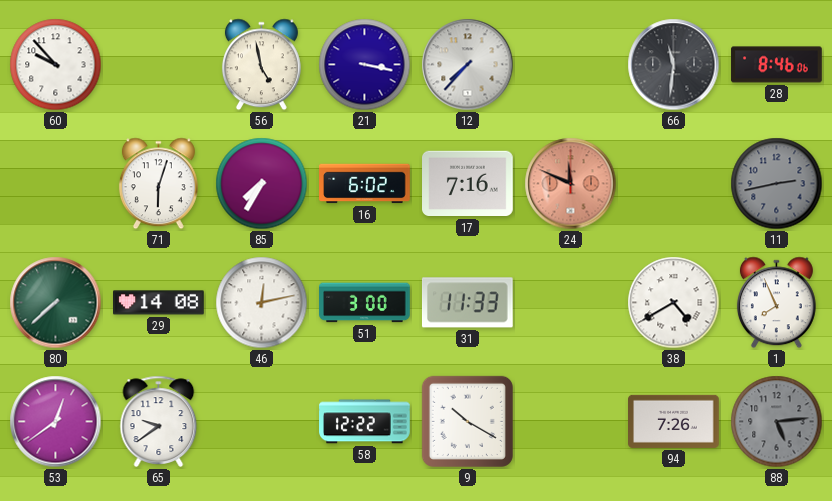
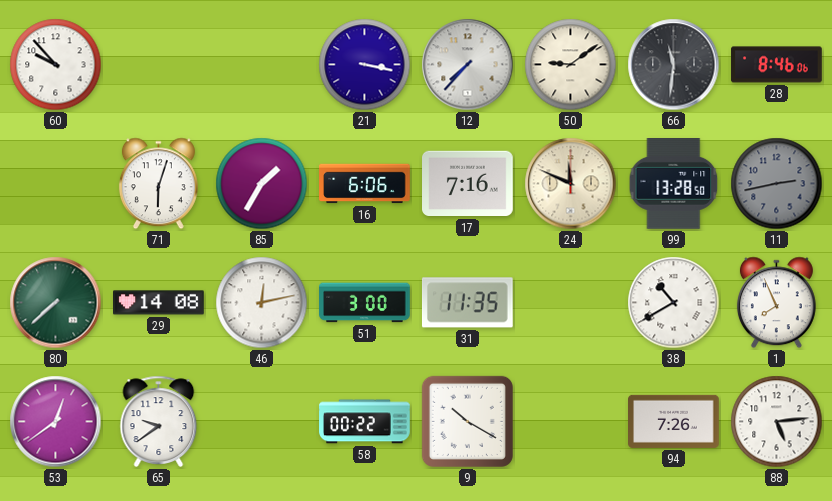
56: 4:58 -> none
50: none -> 9:09
85: 7:35 -> 1:35
16: 6:02 -> 6:06
24 dial: salmon -> cream
99: none -> 13:28
31: 11:33 -> 11:35
38: 4:40 -> 10:40
58: 12:22 -> 00:22
88 dial: grey -> white
